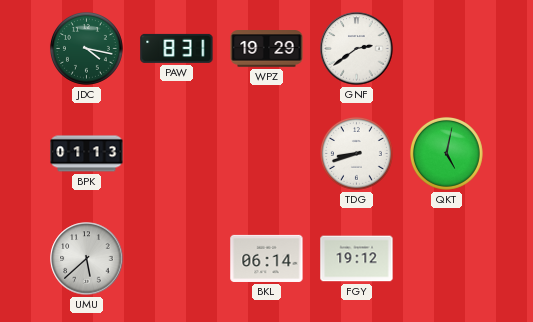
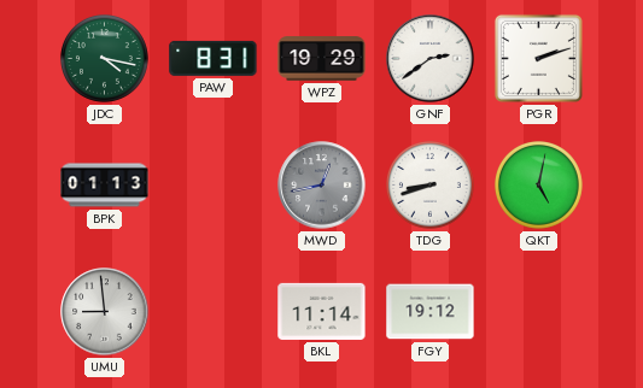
PGR: none -> 2:12
MWD: none -> 12:43
UMU: 5:38 -> 8:59
BKL: 06:14 -> 11:14
